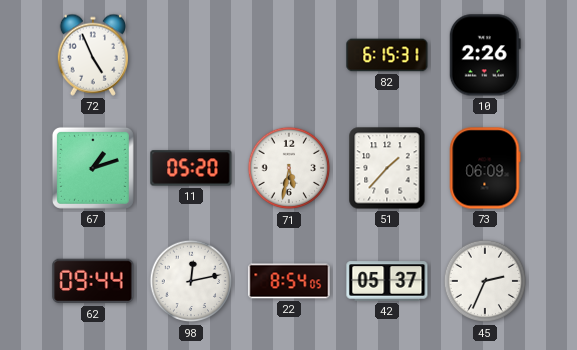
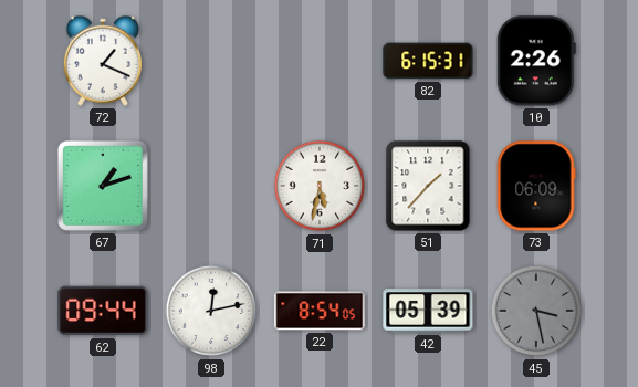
72: 4:56 -> 1:19
11: 05:20 -> none
42: 05:37 -> 05:39
45: 2:34 -> 3:28
45 dial: white -> grey
